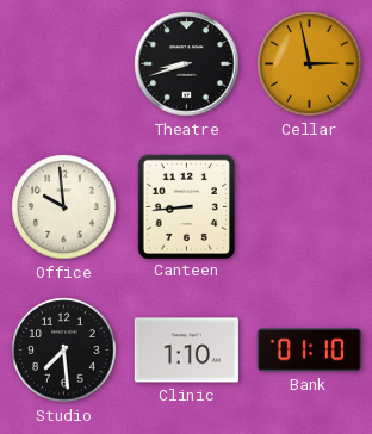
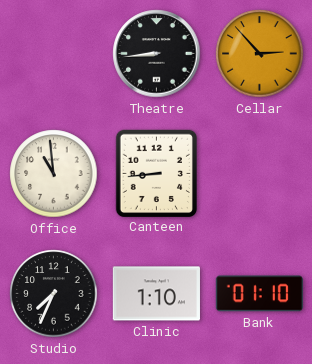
Theatre: 8:42 -> 8:44
Cellar: 2:58 -> 2:53
Office: 9:59 -> 10:59
Studio: 7:29 -> 7:34
